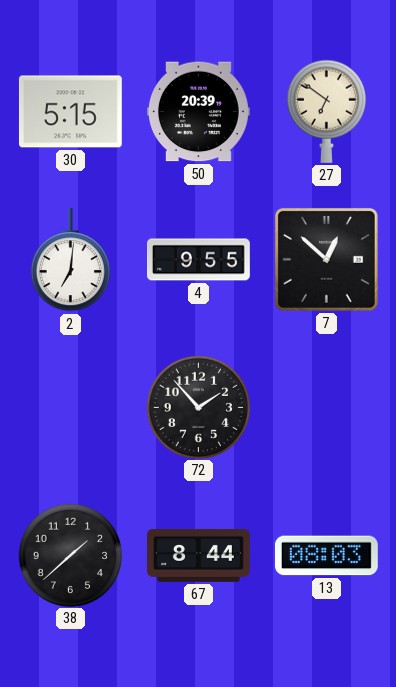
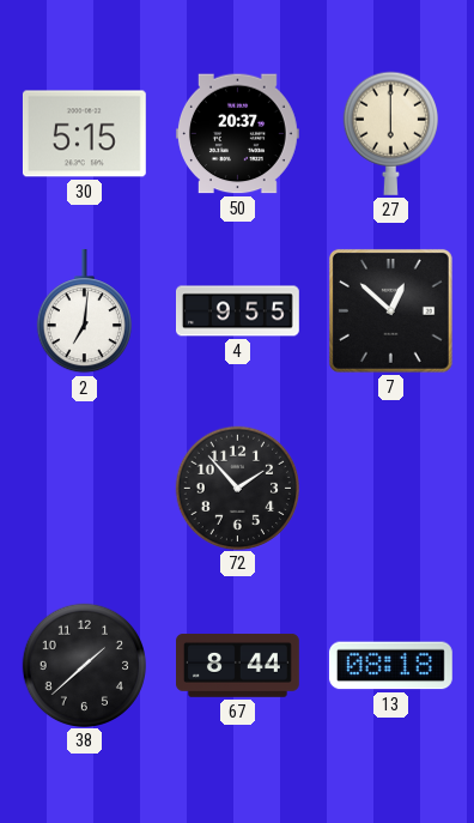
50: 20:39 -> 20:37
27: 6:51 -> 6:00
13: 08:03 -> 08:18
